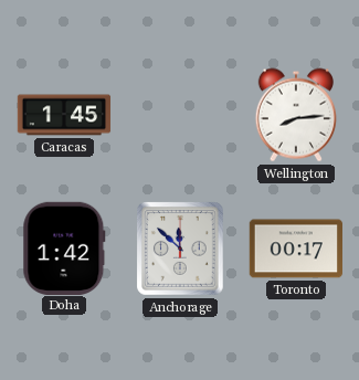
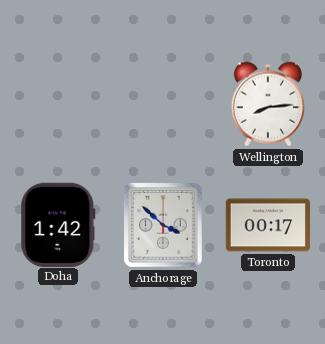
Caracas: 1:45 -> none
Anchorage: 11:52 -> 3:52
